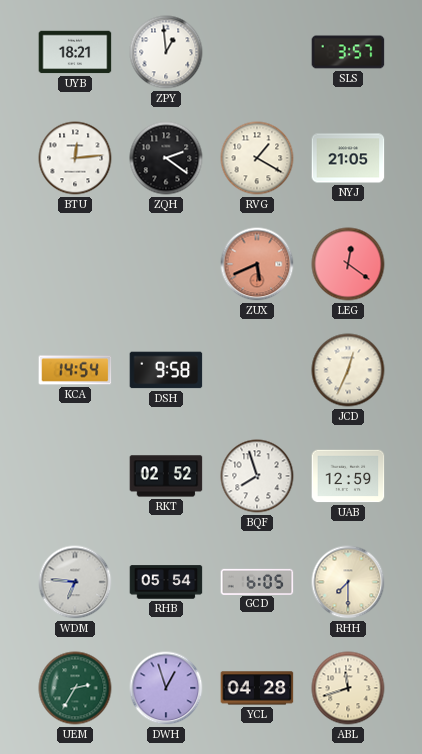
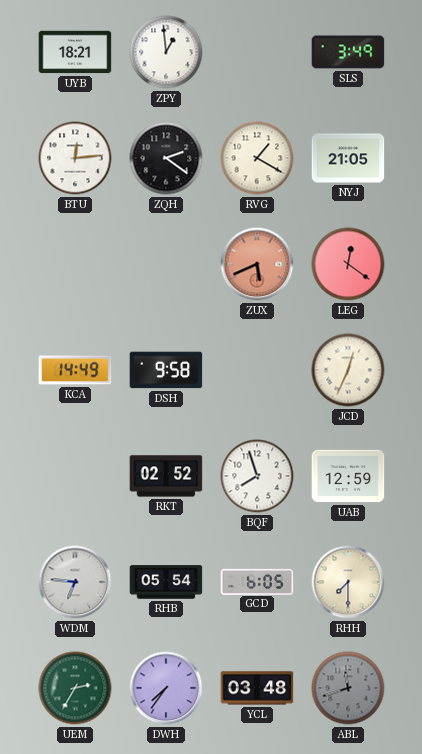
SLS: 3:57 -> 3:49
KCA: 14:54 -> 14:49
DWH: 12:57 -> 7:36
YCL: 04:28 -> 03:48
ABL dial: cream -> grey
